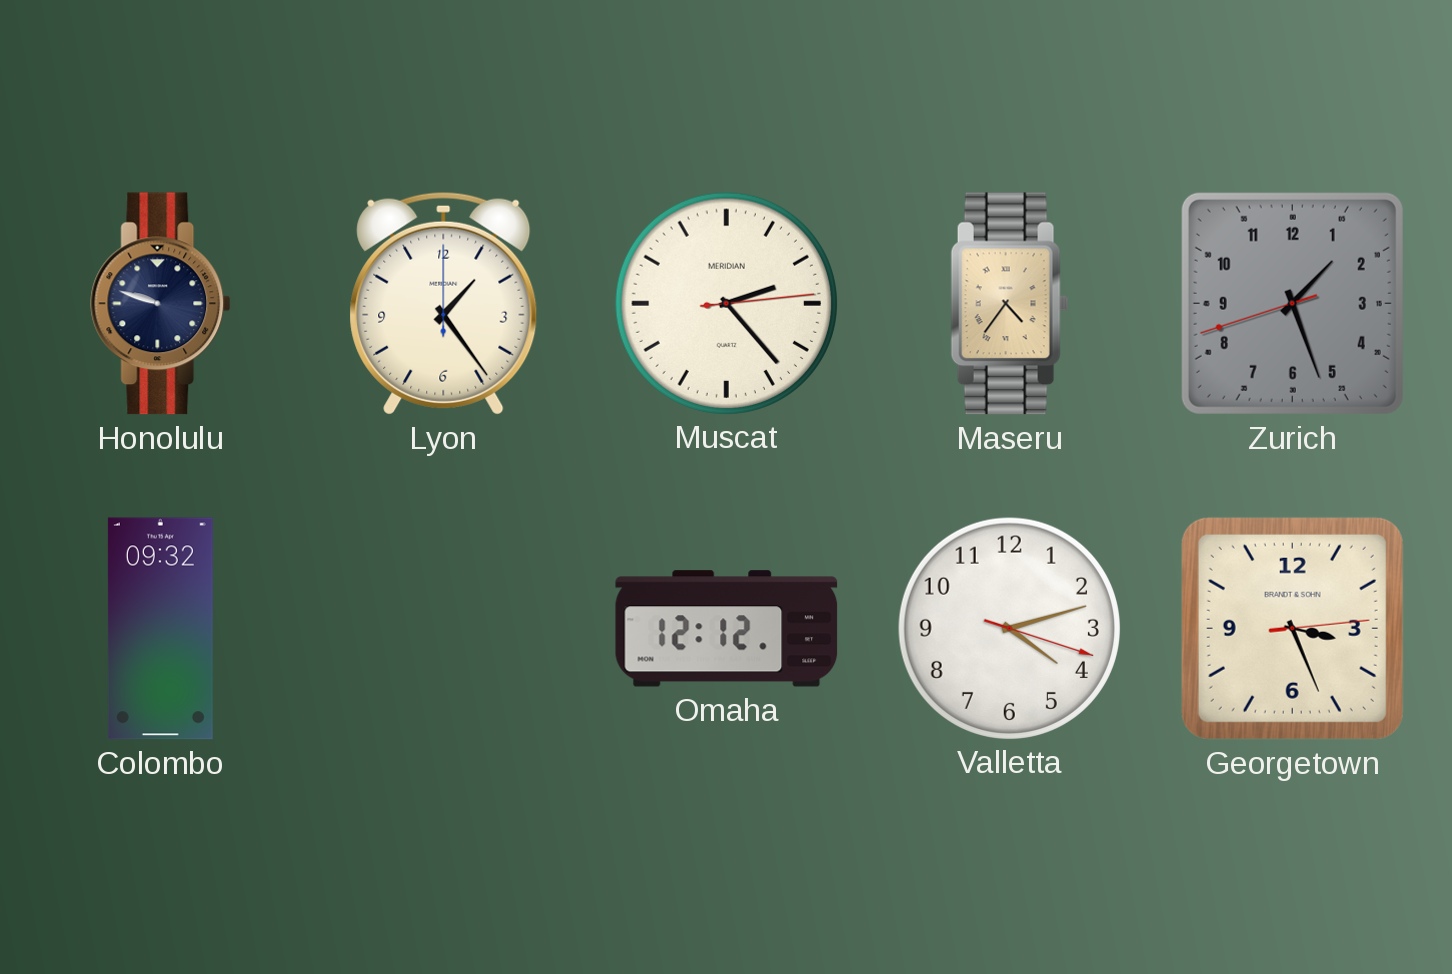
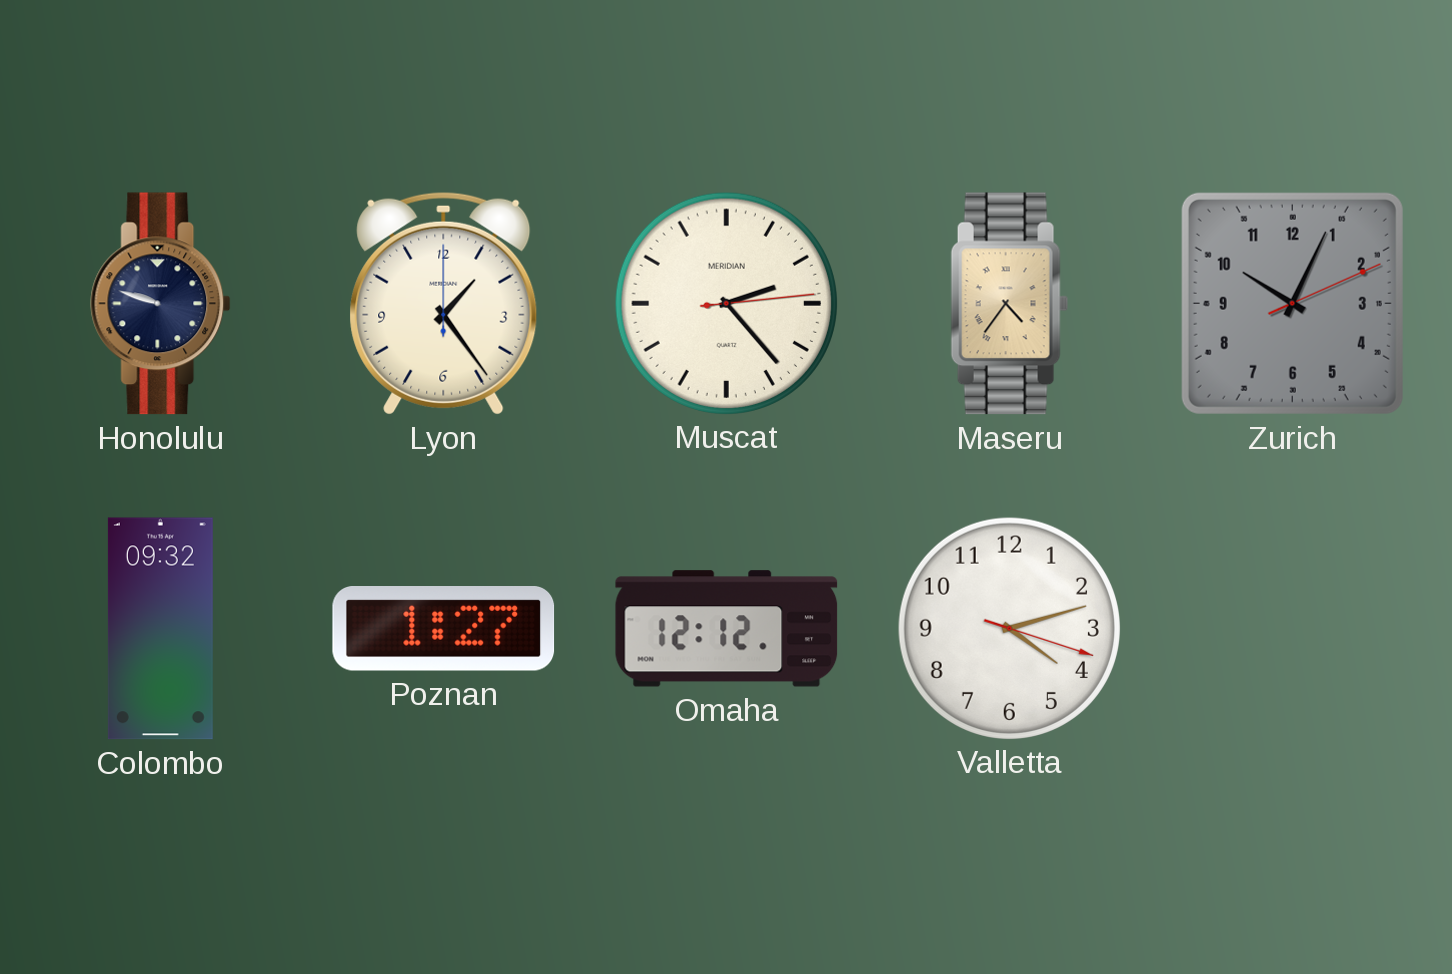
Zurich: 1:26 -> 10:04
Poznan: none -> 1:27
Georgetown: 3:26 -> none
